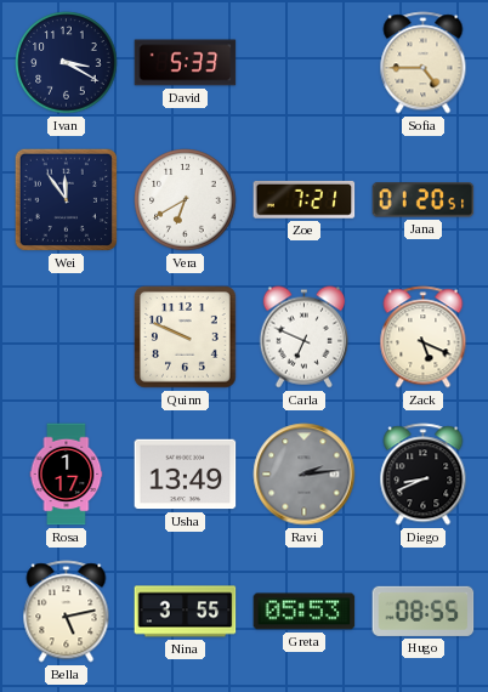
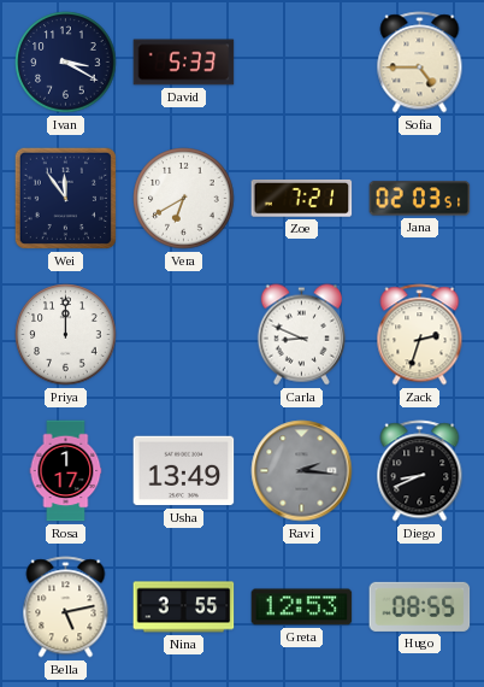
Jana: 01:20 -> 02:03
Priya: none -> 12:00
Quinn: 9:49 -> none
Carla: 6:49 -> 8:49
Zack: 5:19 -> 2:33
Ravi: 2:14 -> 2:16
Greta: 05:53 -> 12:53
